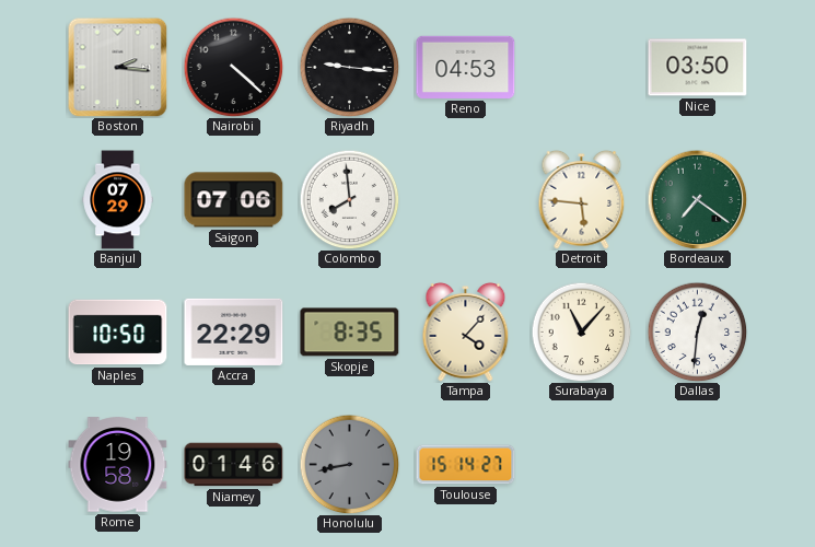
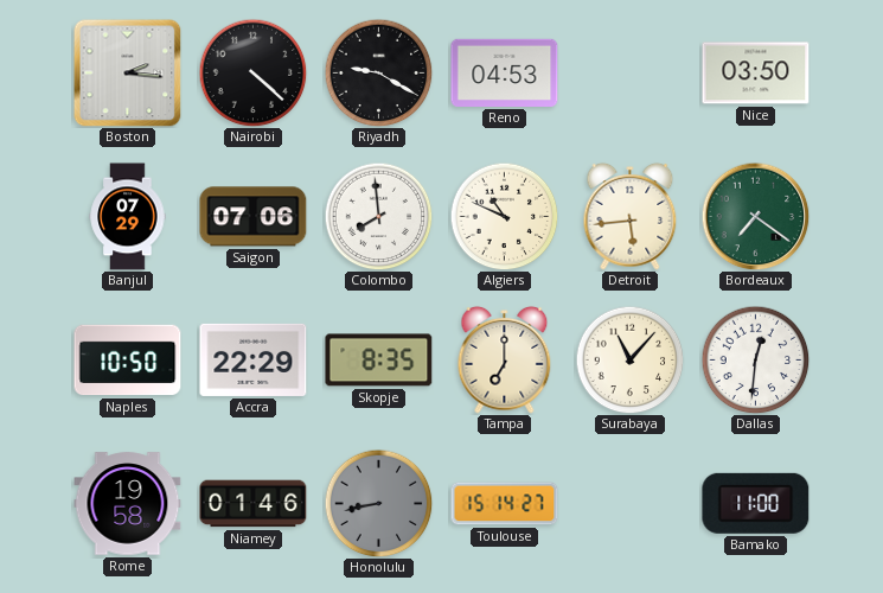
Riyadh: 9:16 -> 9:20
Algiers: none -> 10:49
Detroit: 5:46 -> 5:44
Tampa: 4:07 -> 7:00
Bamako: none -> 11:00
